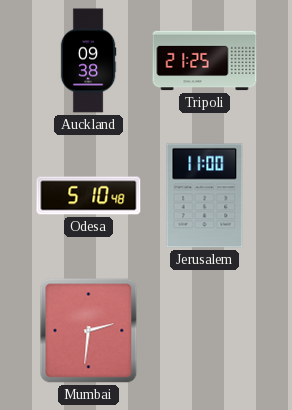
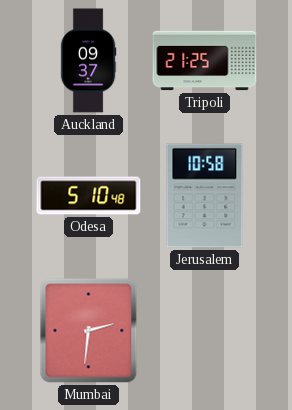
Auckland: 09:38 -> 09:37
Jerusalem: 11:00 -> 10:58
